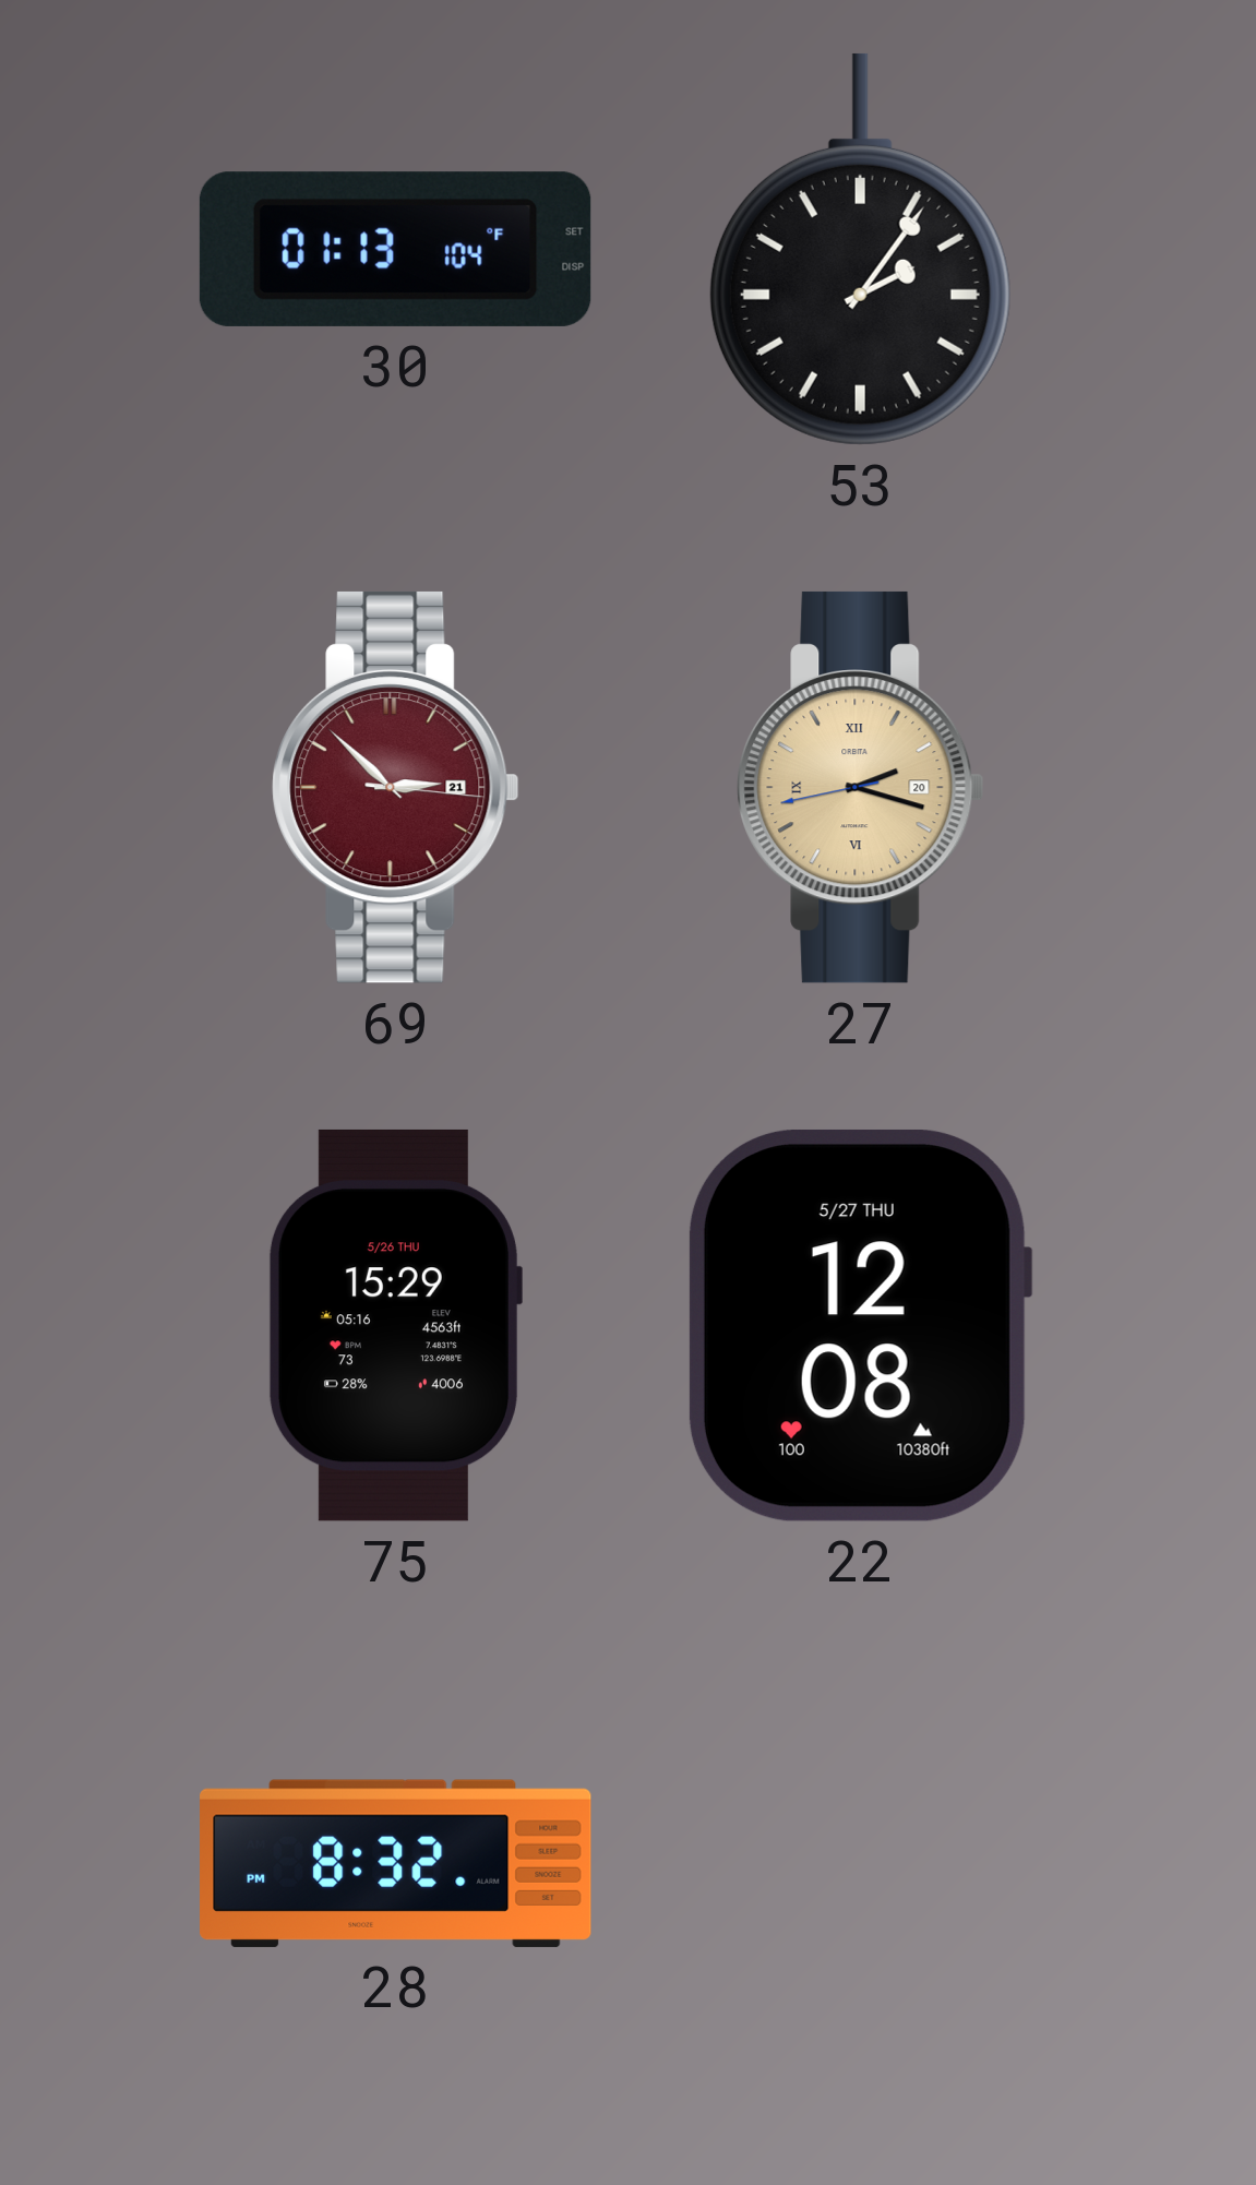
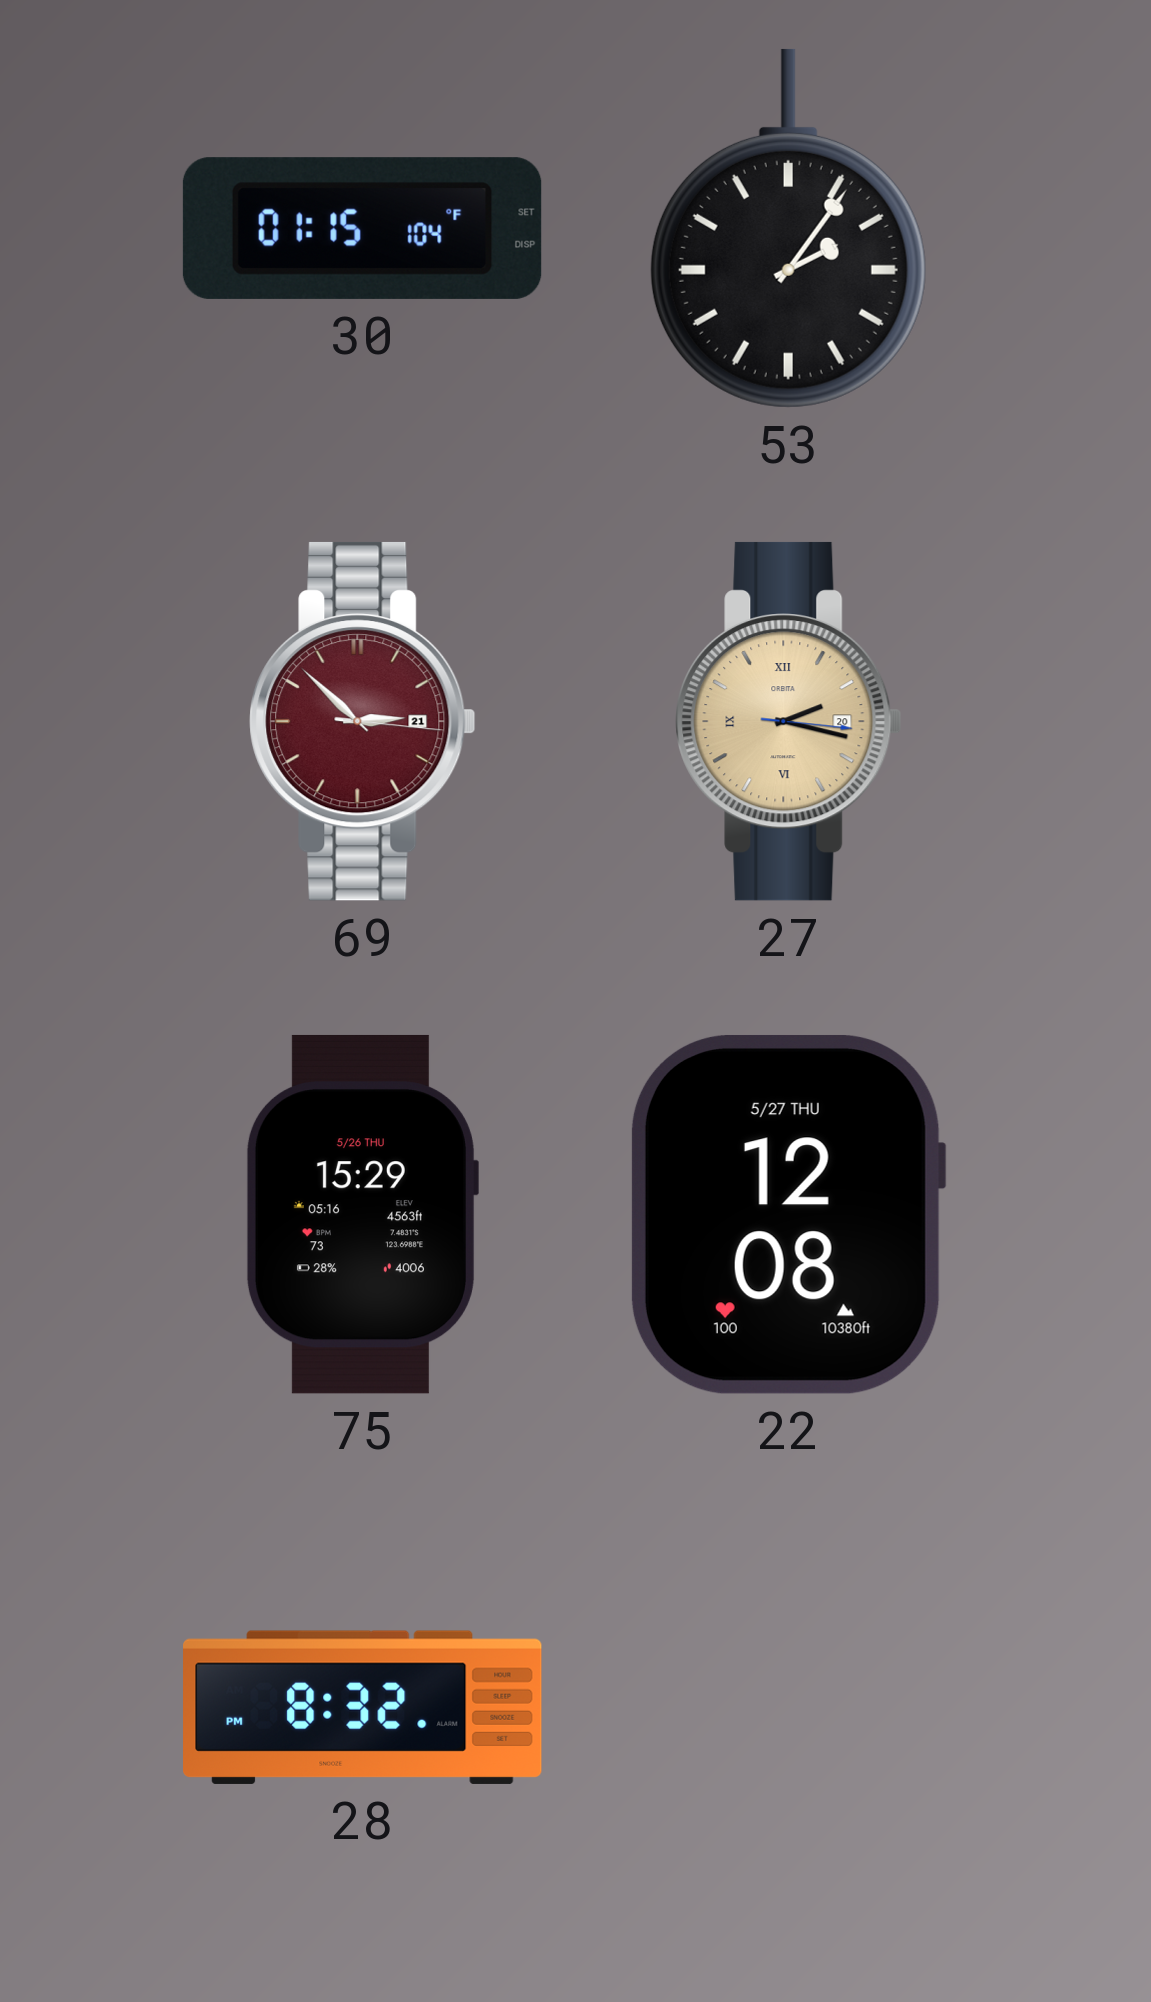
30: 01:13 -> 01:15
27: 2:17:43 -> 2:17:16
